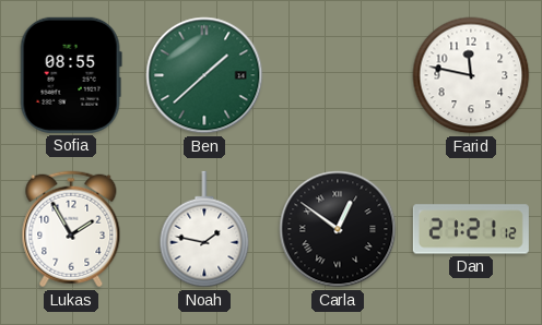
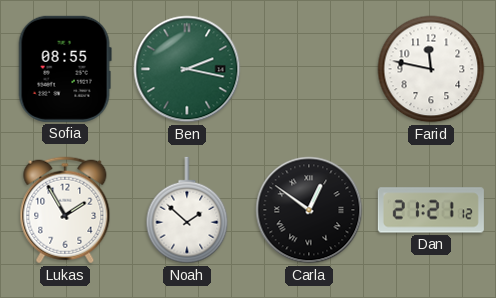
Ben: 1:38 -> 2:17
Noah: 1:47 -> 1:52
